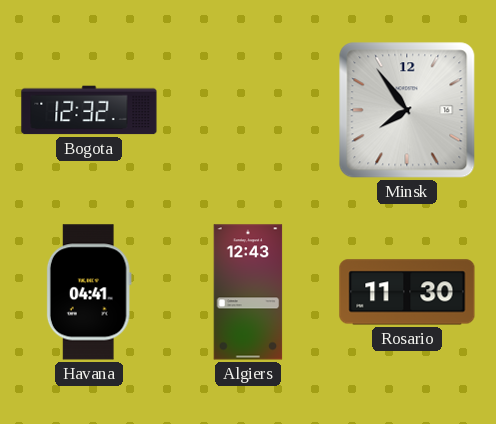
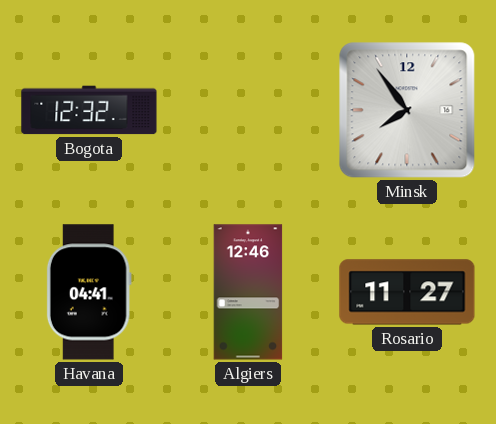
Algiers: 12:43 -> 12:46
Rosario: 11:30 -> 11:27
